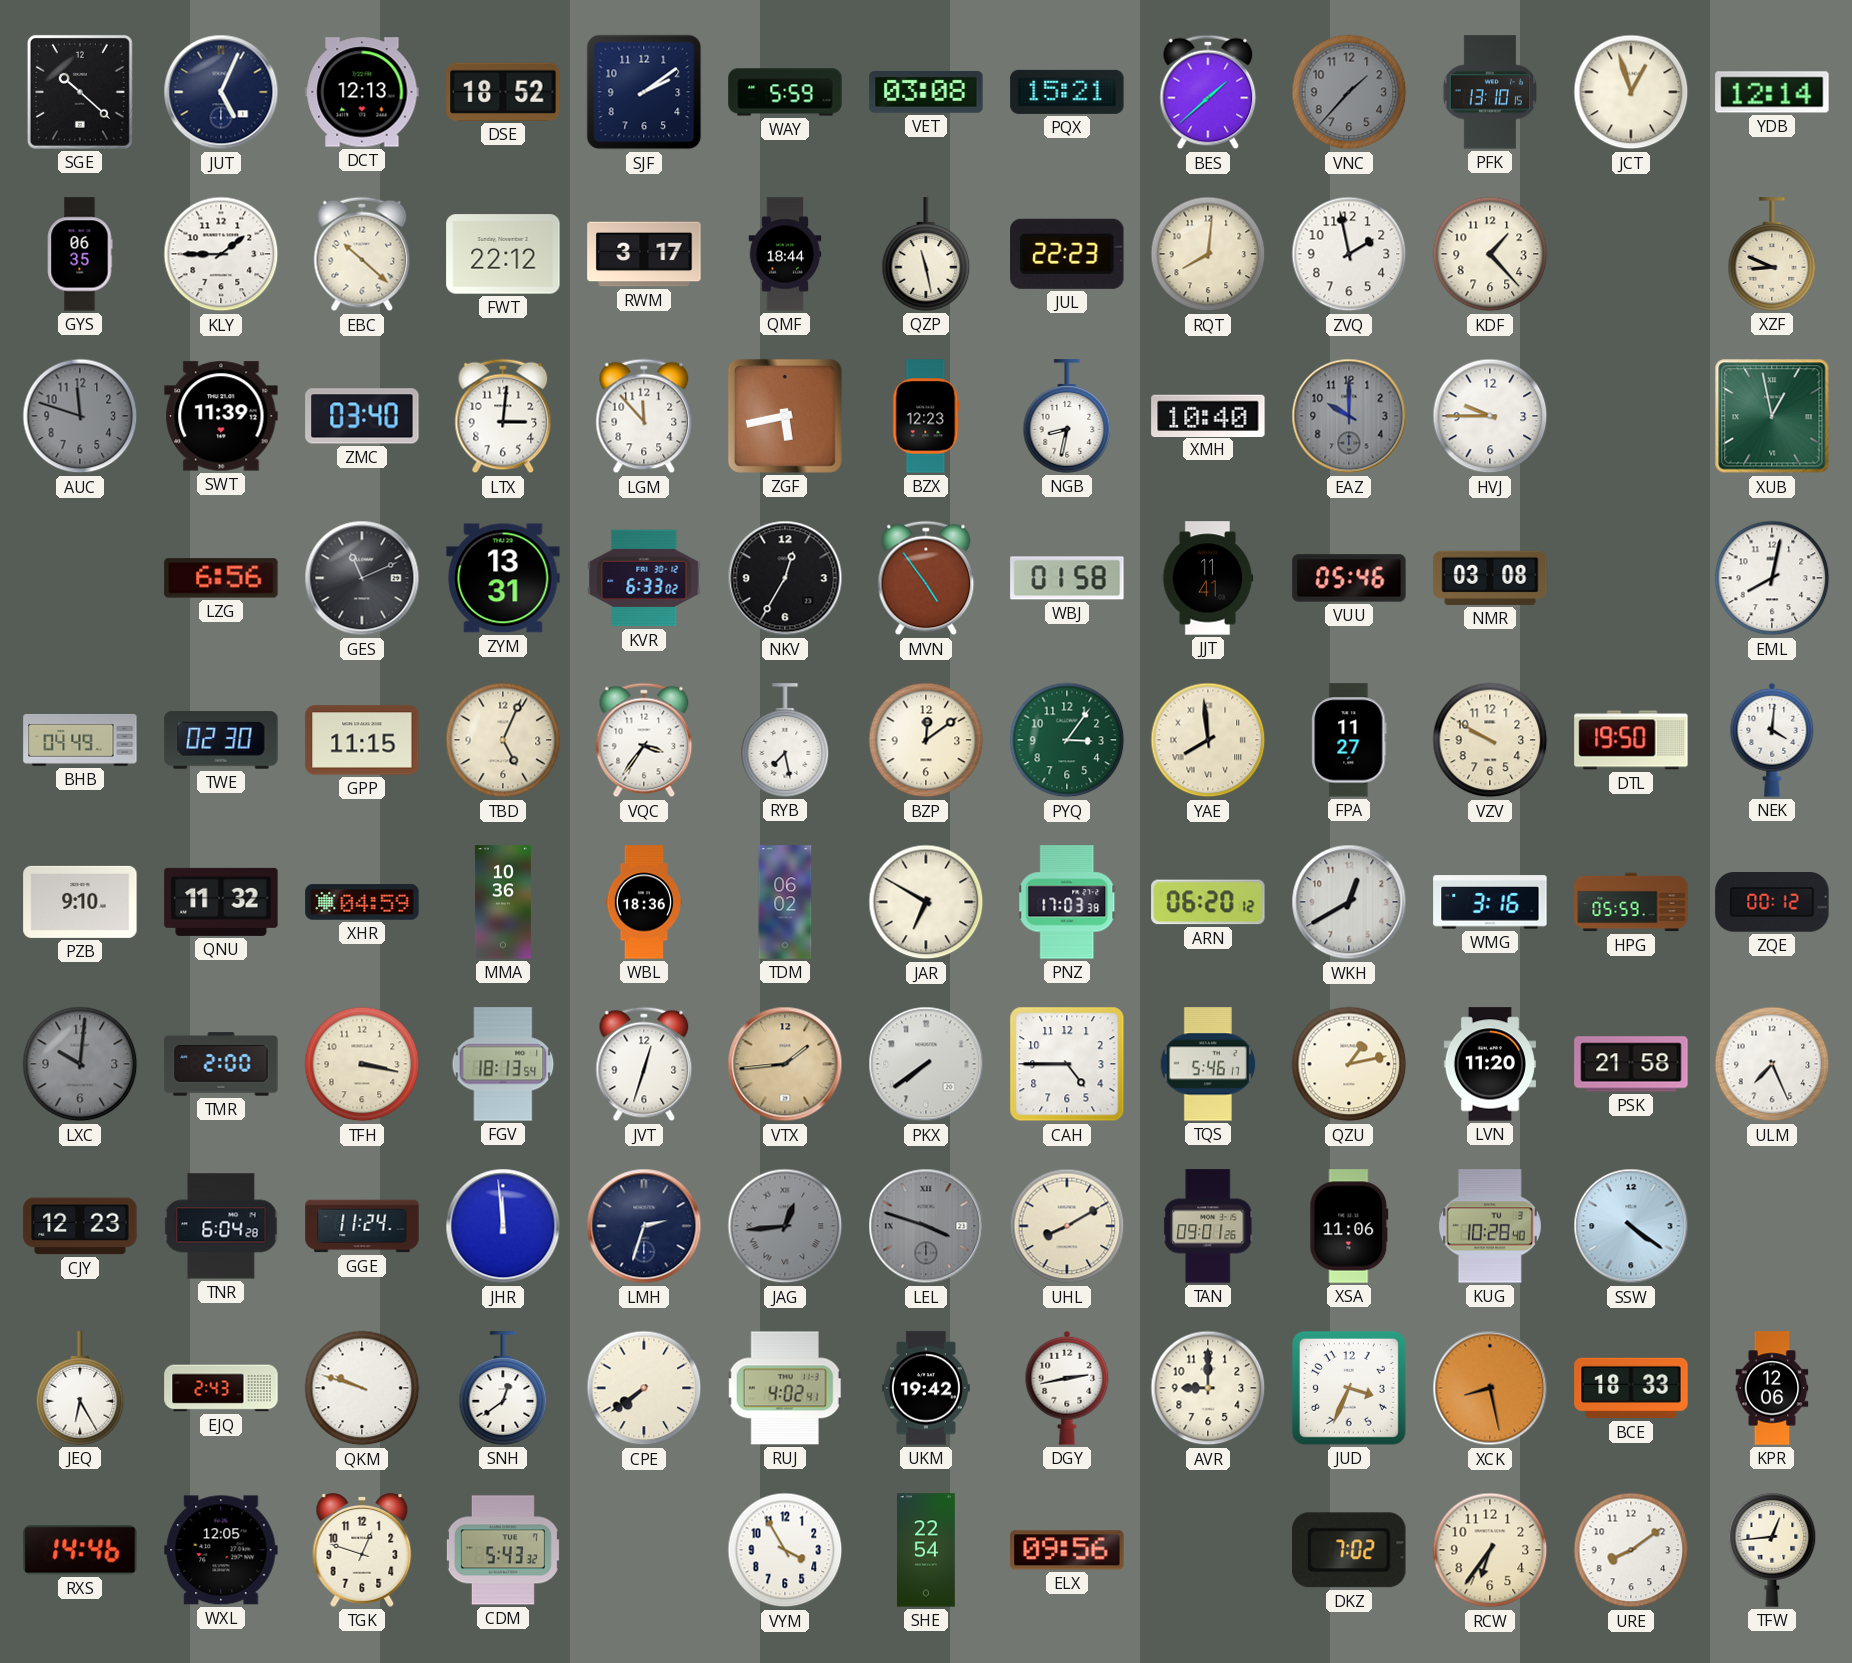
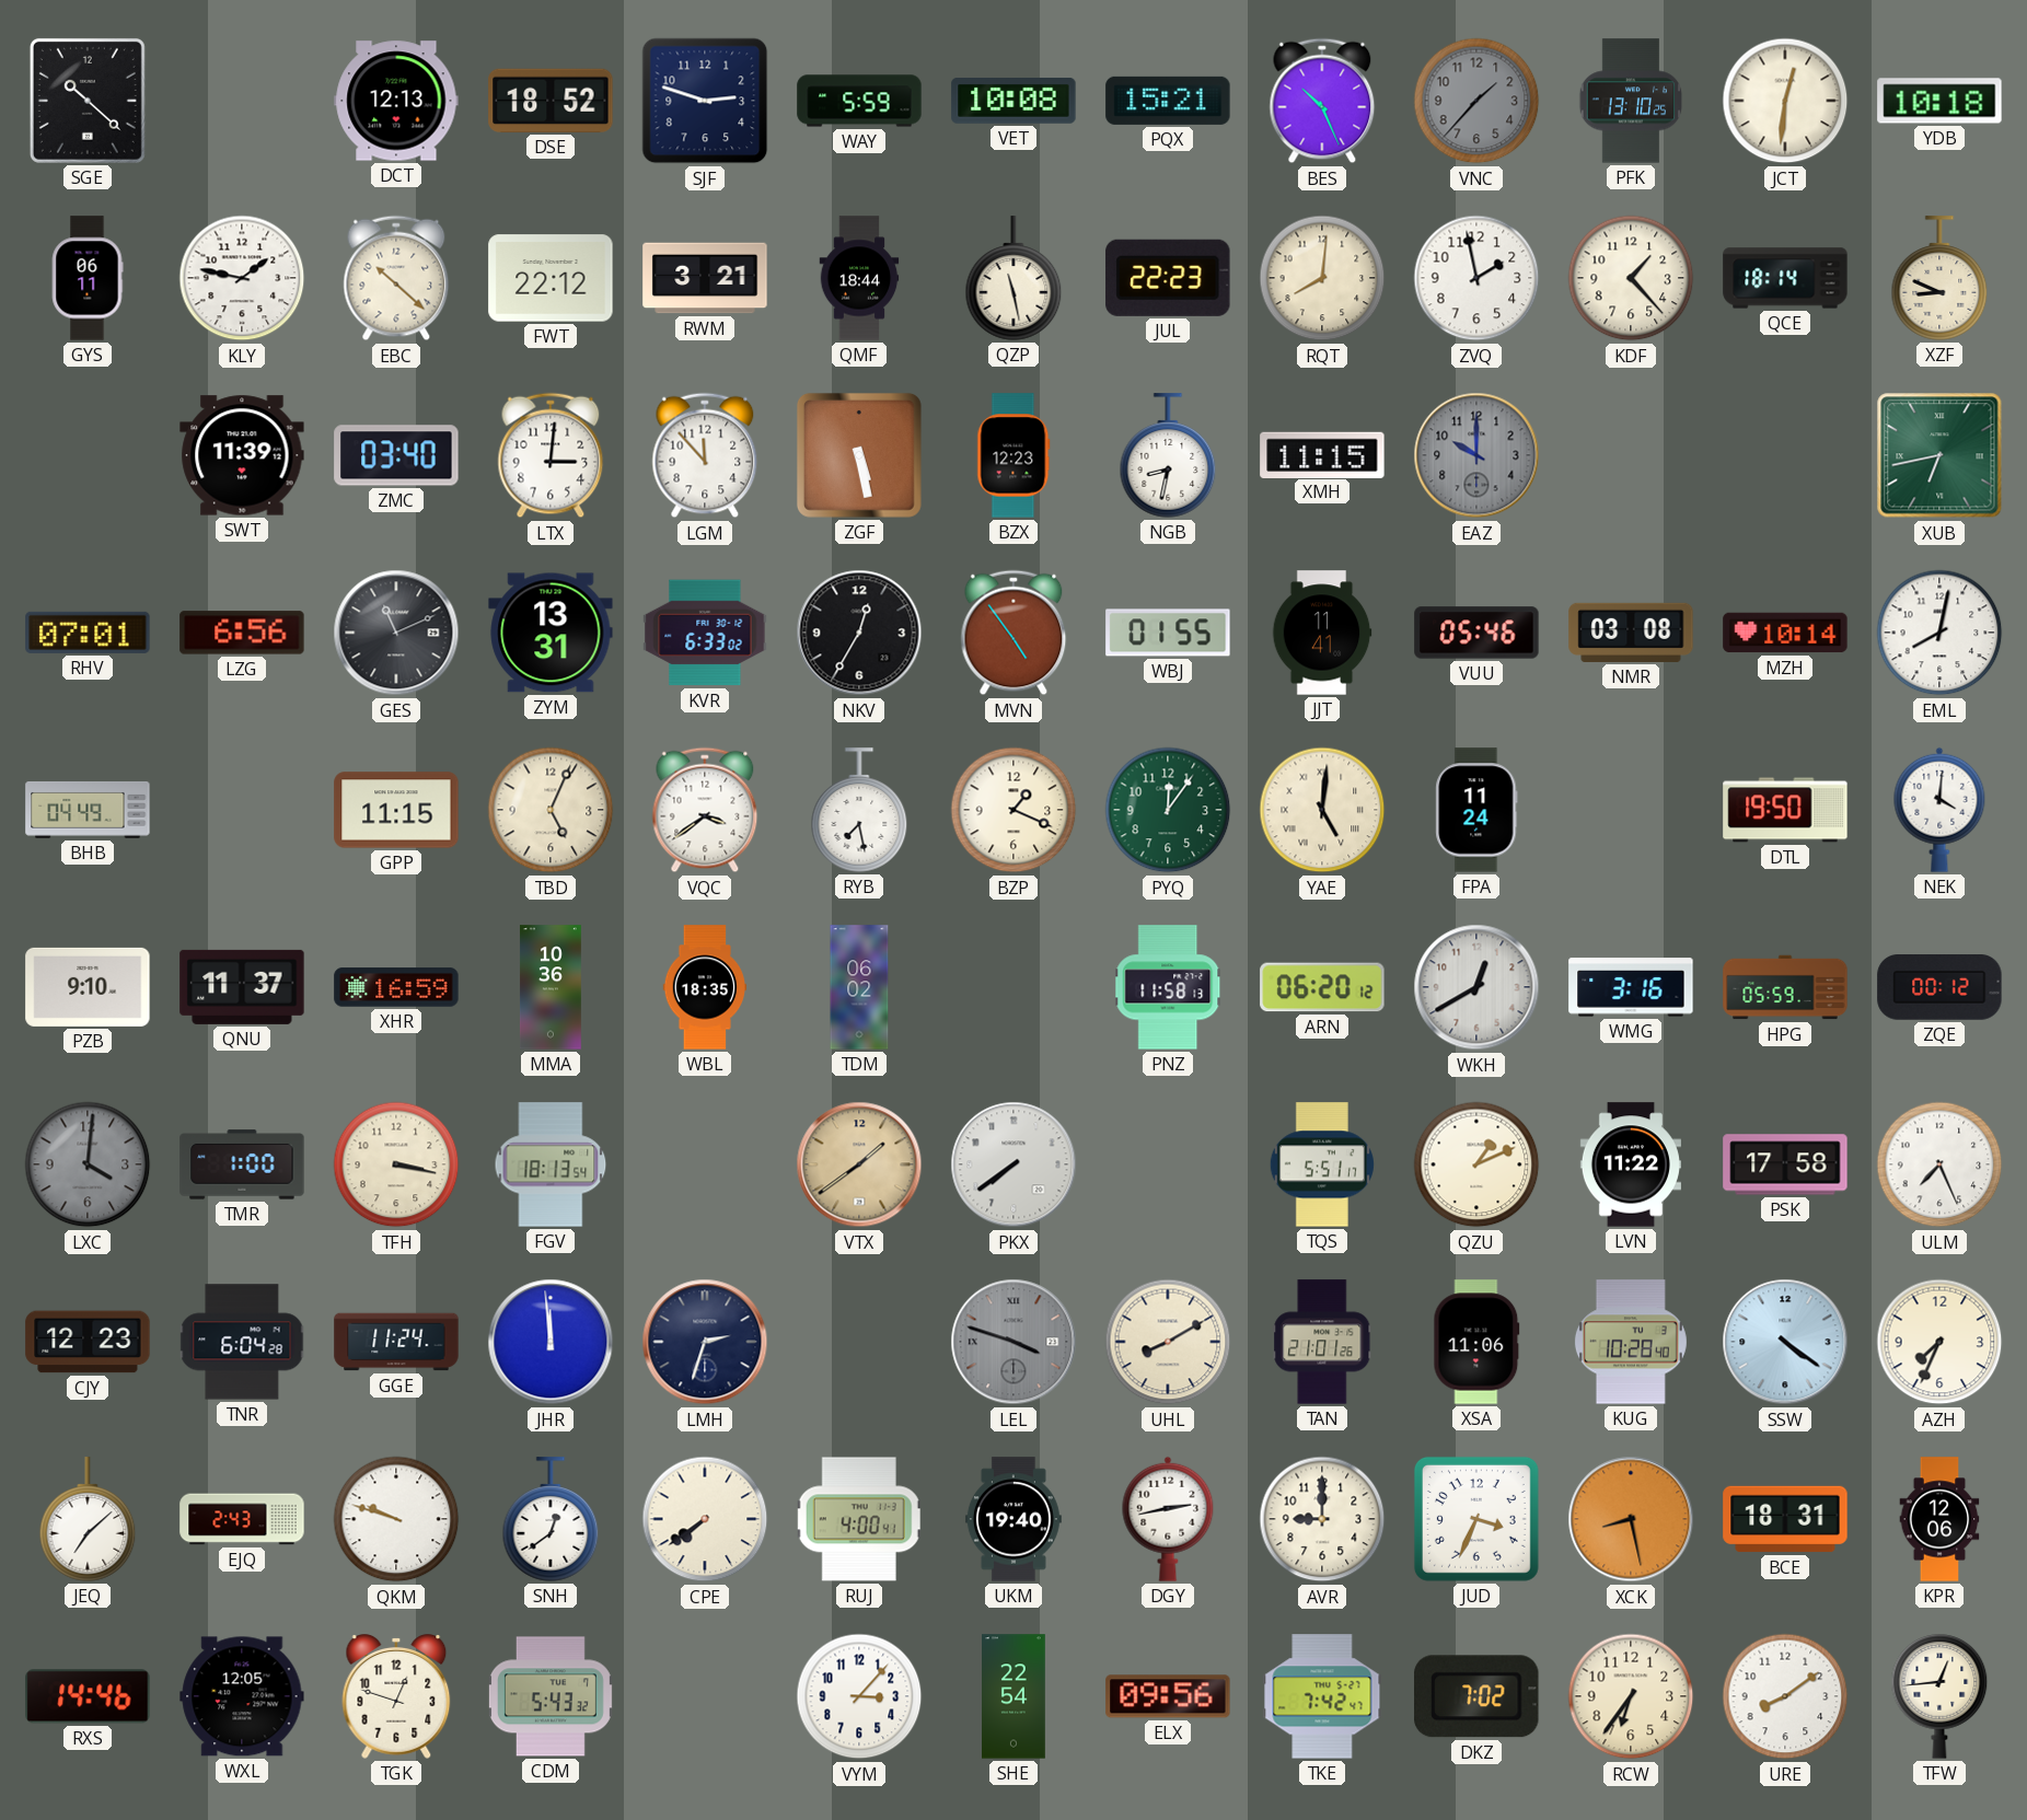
JUT: 5:04 -> none
SJF: 2:09 -> 2:48
VET: 03:08 -> 10:08
BES: 1:38 -> 10:26
PFK: 13:10:15 -> 13:10:25
JCT: 12:57 -> 12:31
YDB: 12:14 -> 10:18
GYS: 06:35 -> 06:11
KLY: 1:45 -> 1:47
RWM: 3:17 -> 3:21
QCE: none -> 18:14
AUC: 11:48 -> none
ZGF: 5:43 -> 5:28
XMH: 10:40 -> 11:15
HVJ: 9:45 -> none
XUB: 12:58 -> 6:43
RHV: none -> 07:01
WBJ: 01:58 -> 01:55
MZH: none -> 10:14
TWE: 02:30 -> none
VQC: 3:36 -> 3:39
BZP: 12:09 -> 1:19
PYQ: 3:06 -> 12:06
YAE: 7:59 -> 5:01
FPA: 11:27 -> 11:24
VZV: 9:50 -> none
QNU: 11:32 -> 11:37
XHR: 04:59 -> 16:59
WBL: 18:36 -> 18:35
JAR: 6:50 -> none
PNZ: 17:03 -> 11:58
LXC: 10:01 -> 4:01
TMR: 2:00 -> 1:00
JVT: 12:33 -> none
VTX: 1:44 -> 1:39
CAH: 4:45 -> none
TQS: 5:46 -> 5:51
QZU: 1:13 -> 1:11
LVN: 11:20 -> 11:22
PSK: 21:58 -> 17:58
JAG: 12:44 -> none
TAN: 09:01 -> 21:01
AZH: none -> 7:34
JEQ: 6:25 -> 7:08
RUJ: 4:02 -> 4:00
UKM: 19:42 -> 19:40
BCE: 18:33 -> 18:31
VYM: 3:55 -> 3:07
TKE: none -> 7:42
